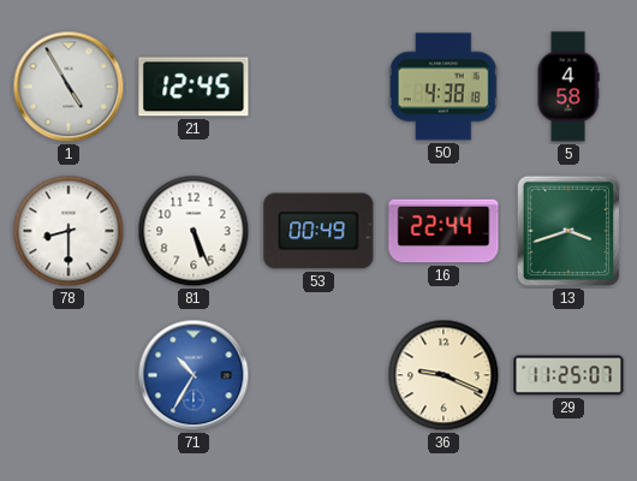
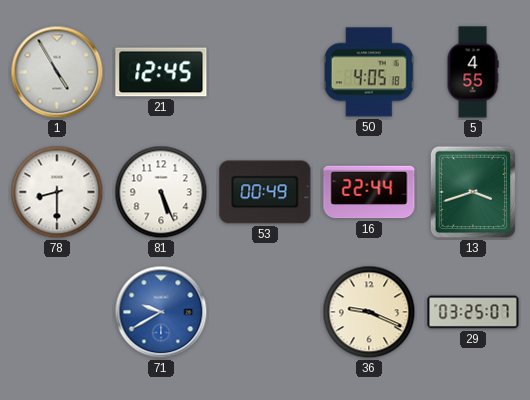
50: 4:38 -> 4:05
5: 4:58 -> 4:55
71: 10:35 -> 9:40
29: 11:25 -> 03:25
